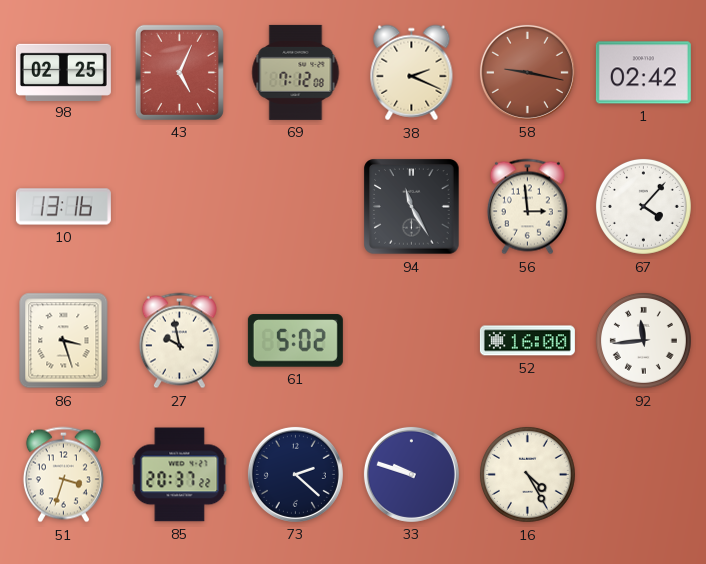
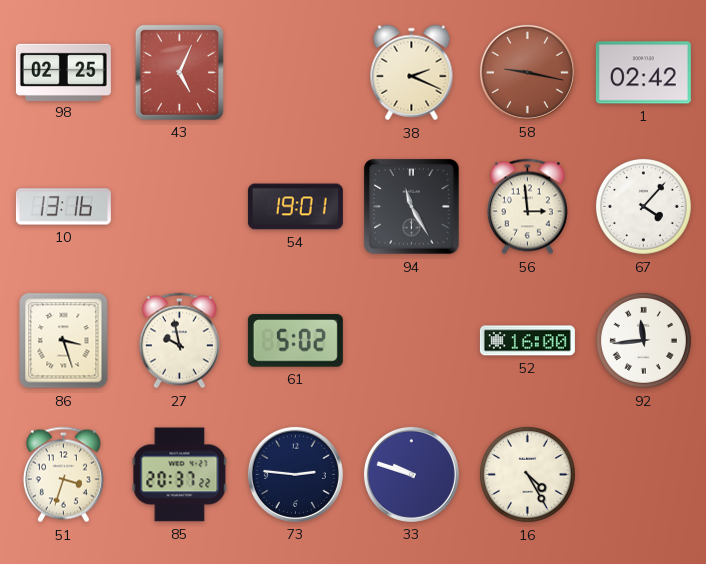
69: 7:12 -> none
54: none -> 19:01
73: 2:22 -> 2:46
